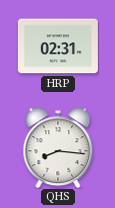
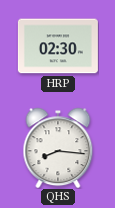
HRP: 02:31 -> 02:30
